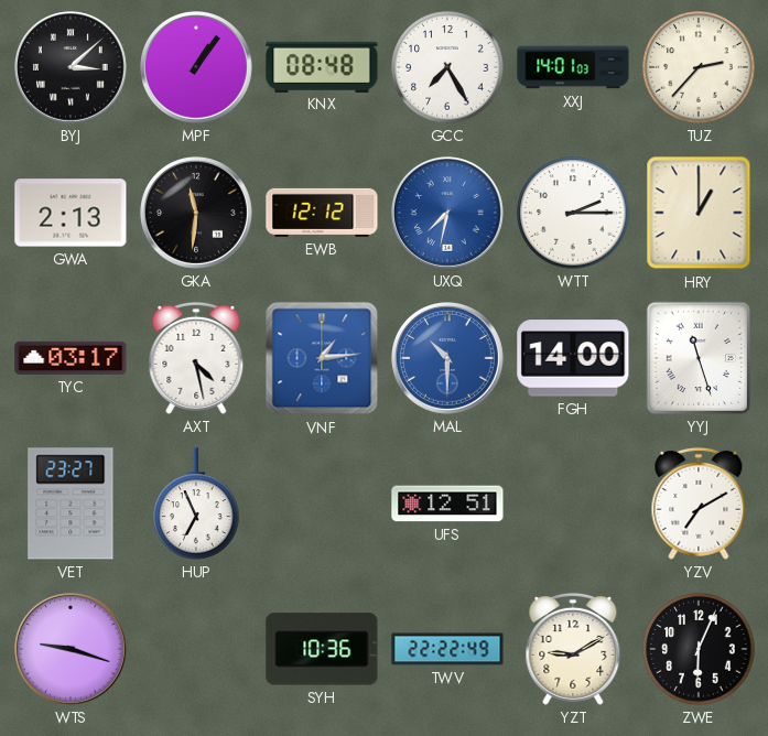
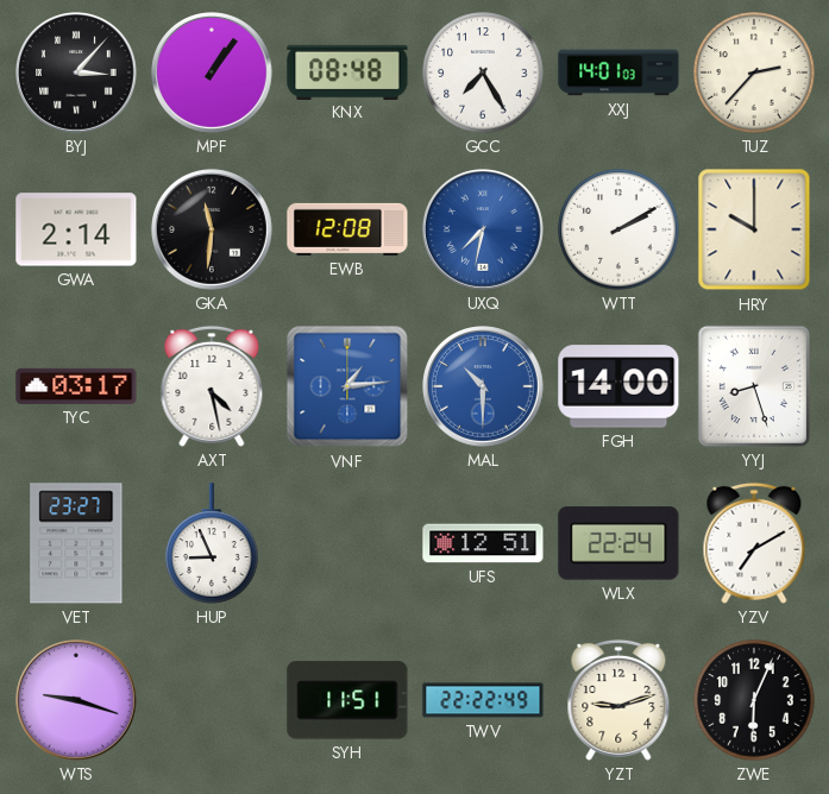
BYJ: 3:08 -> 3:07
GWA: 2:13 -> 2:14
EWB: 12:12 -> 12:08
WTT: 2:15 -> 2:10
HRY: 1:00 -> 10:00
YYJ: 11:27 -> 8:27
HUP: 6:56 -> 8:56
WLX: none -> 22:24
SYH: 10:36 -> 11:51
YZT: 9:10 -> 9:12
